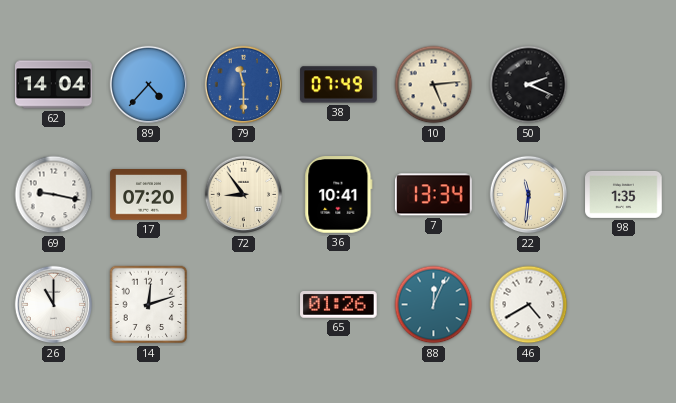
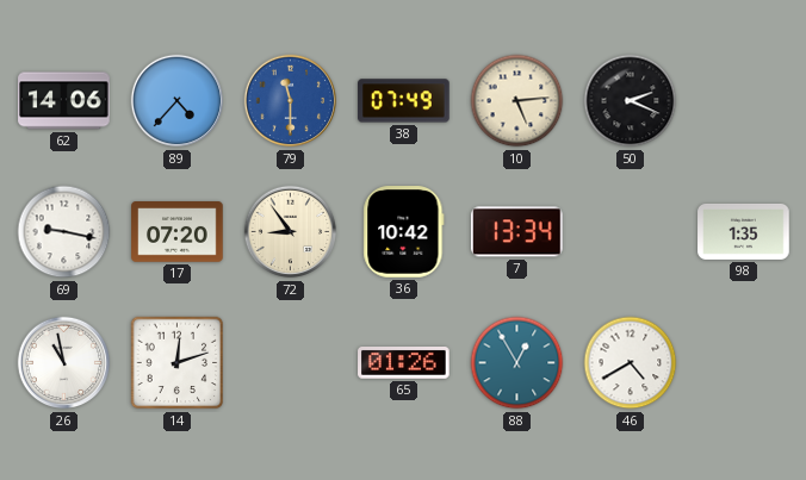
62: 14:04 -> 14:06
36: 10:41 -> 10:42
22: 11:31 -> none
26: 11:00 -> 10:58
88: 12:04 -> 12:55
